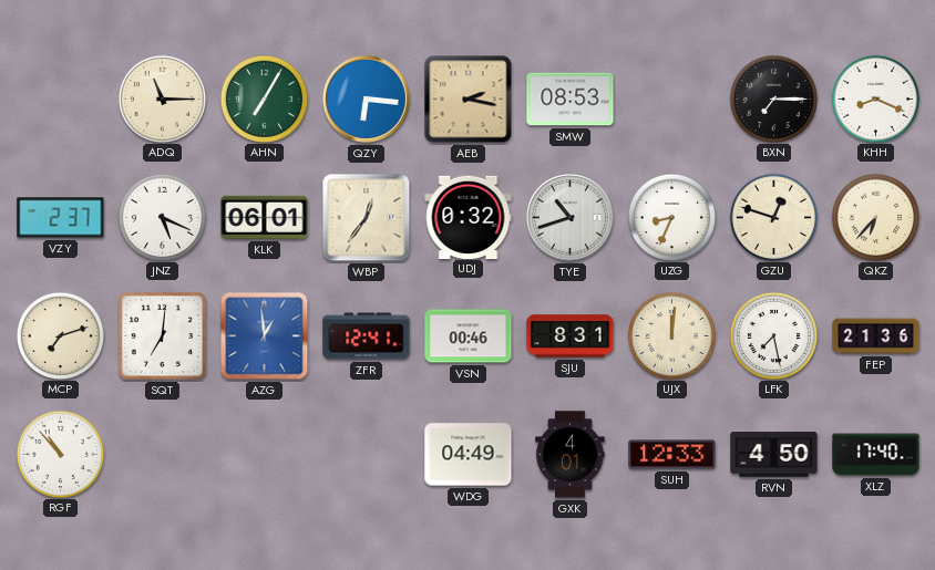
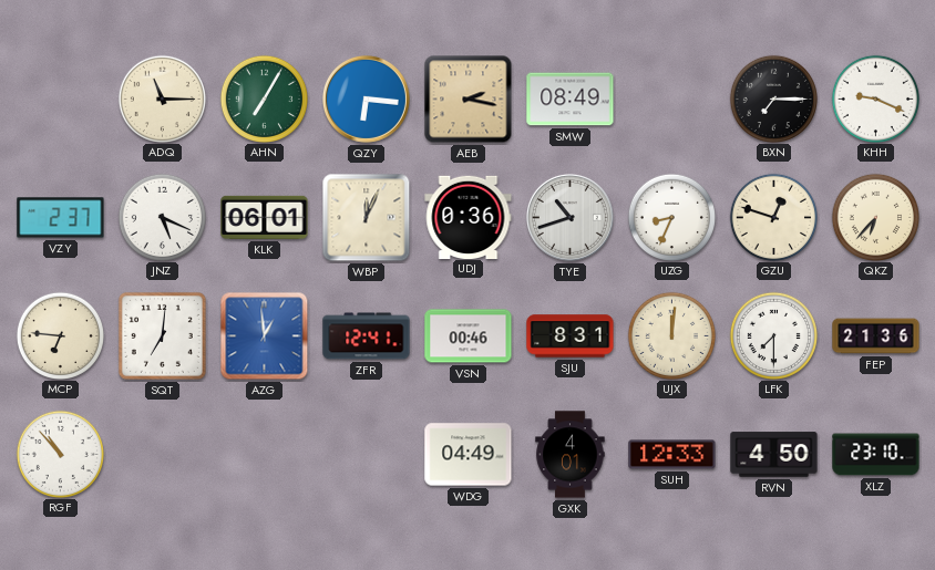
SMW: 08:53 -> 08:49
KHH: 8:19 -> 9:19
WBP: 12:36 -> 12:04
UDJ: 0:32 -> 0:36
MCP: 7:12 -> 6:46
LFK: 7:28 -> 7:30
XLZ: 17:40 -> 23:10
